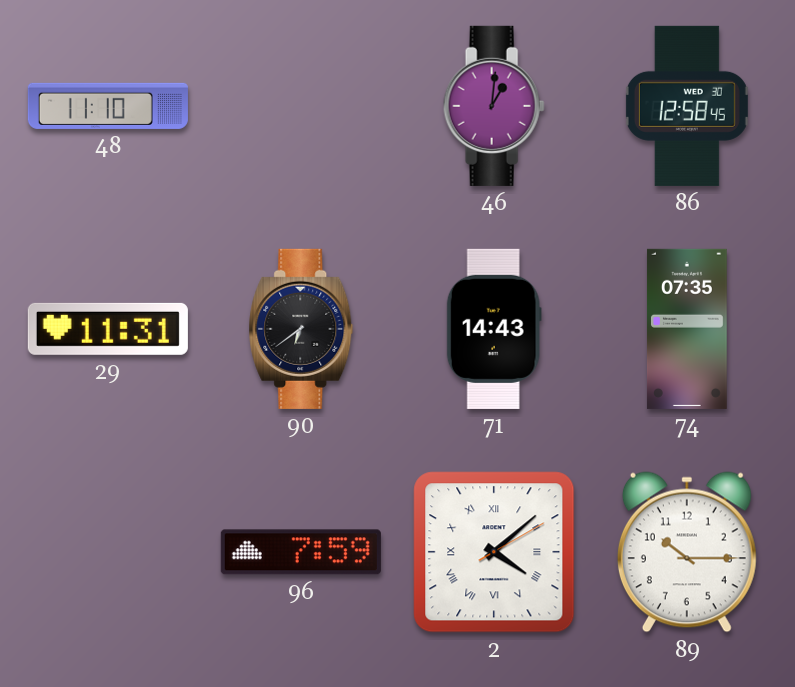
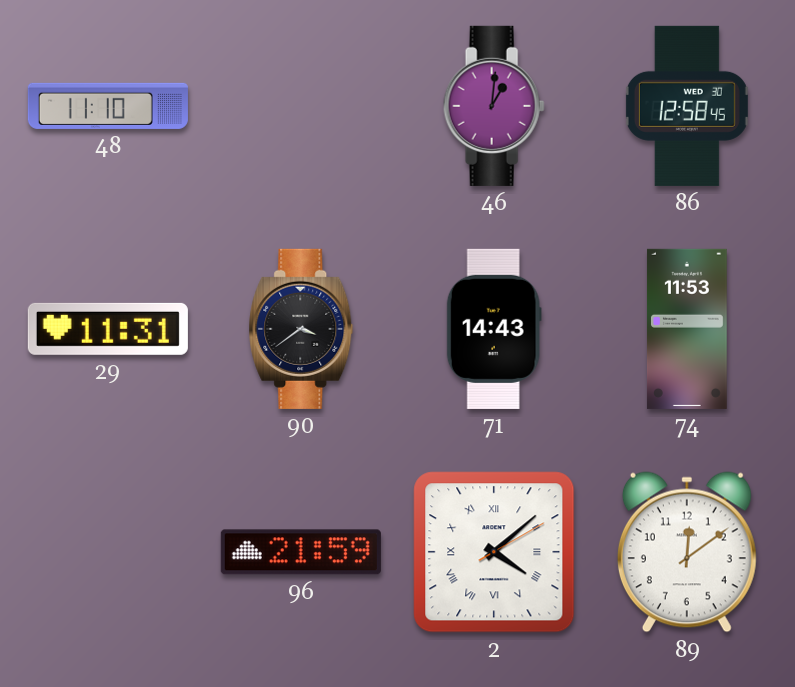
90: 6:39 -> 3:39
74: 07:35 -> 11:53
96: 7:59 -> 21:59
89: 10:15 -> 12:09
